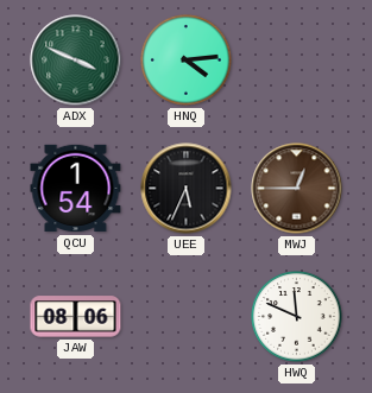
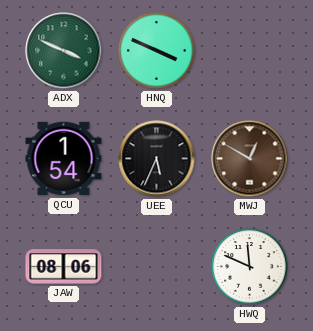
HNQ: 4:14 -> 3:49
MWJ: 12:45 -> 12:50
